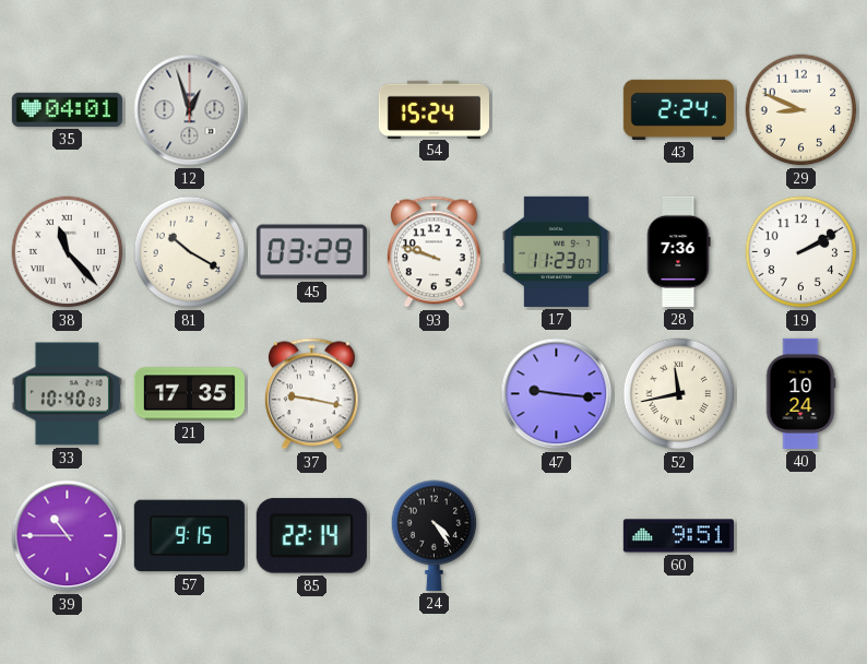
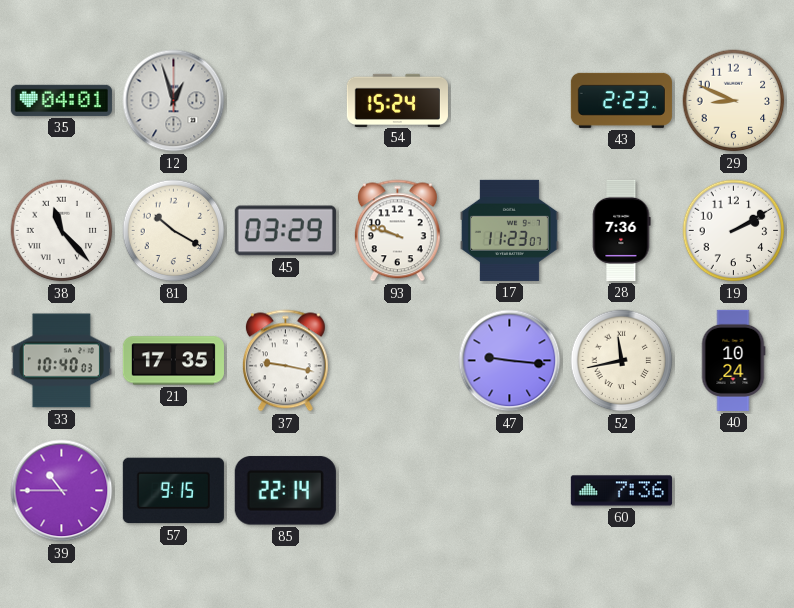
43: 2:24 -> 2:23
24: 4:24 -> none
60: 9:51 -> 7:36
